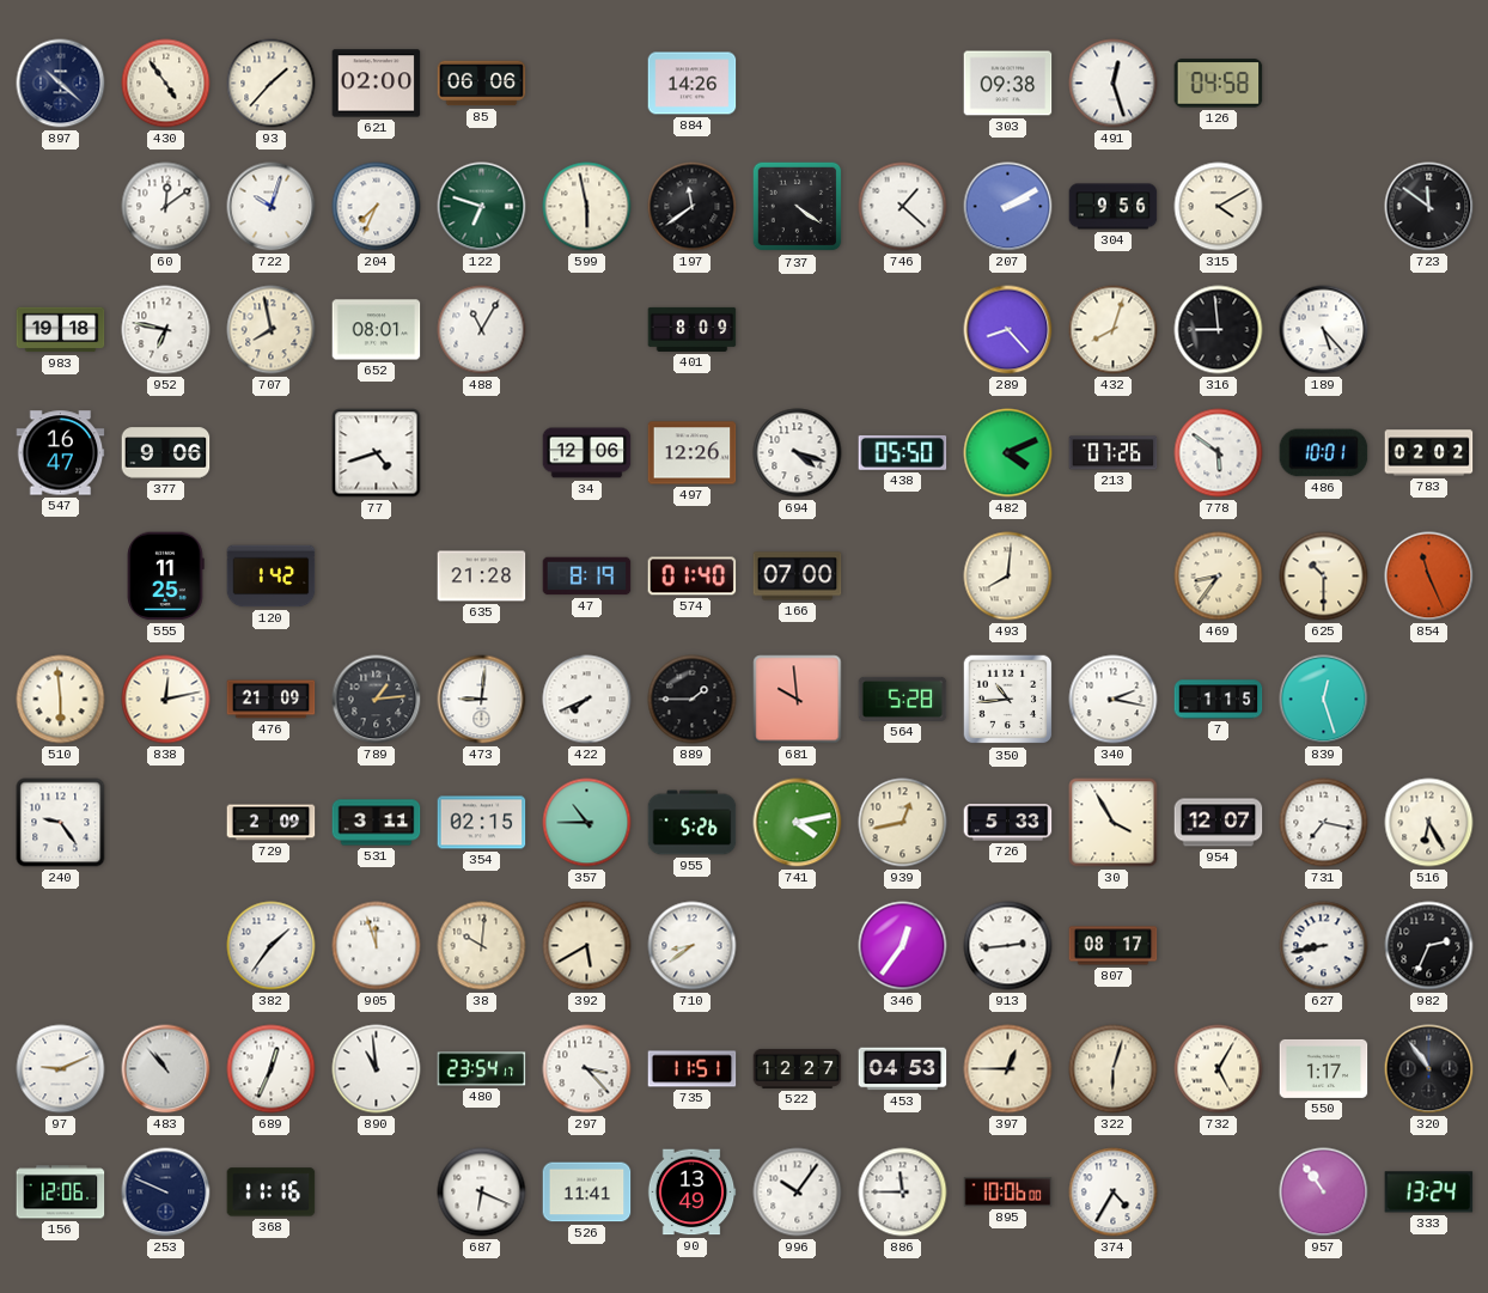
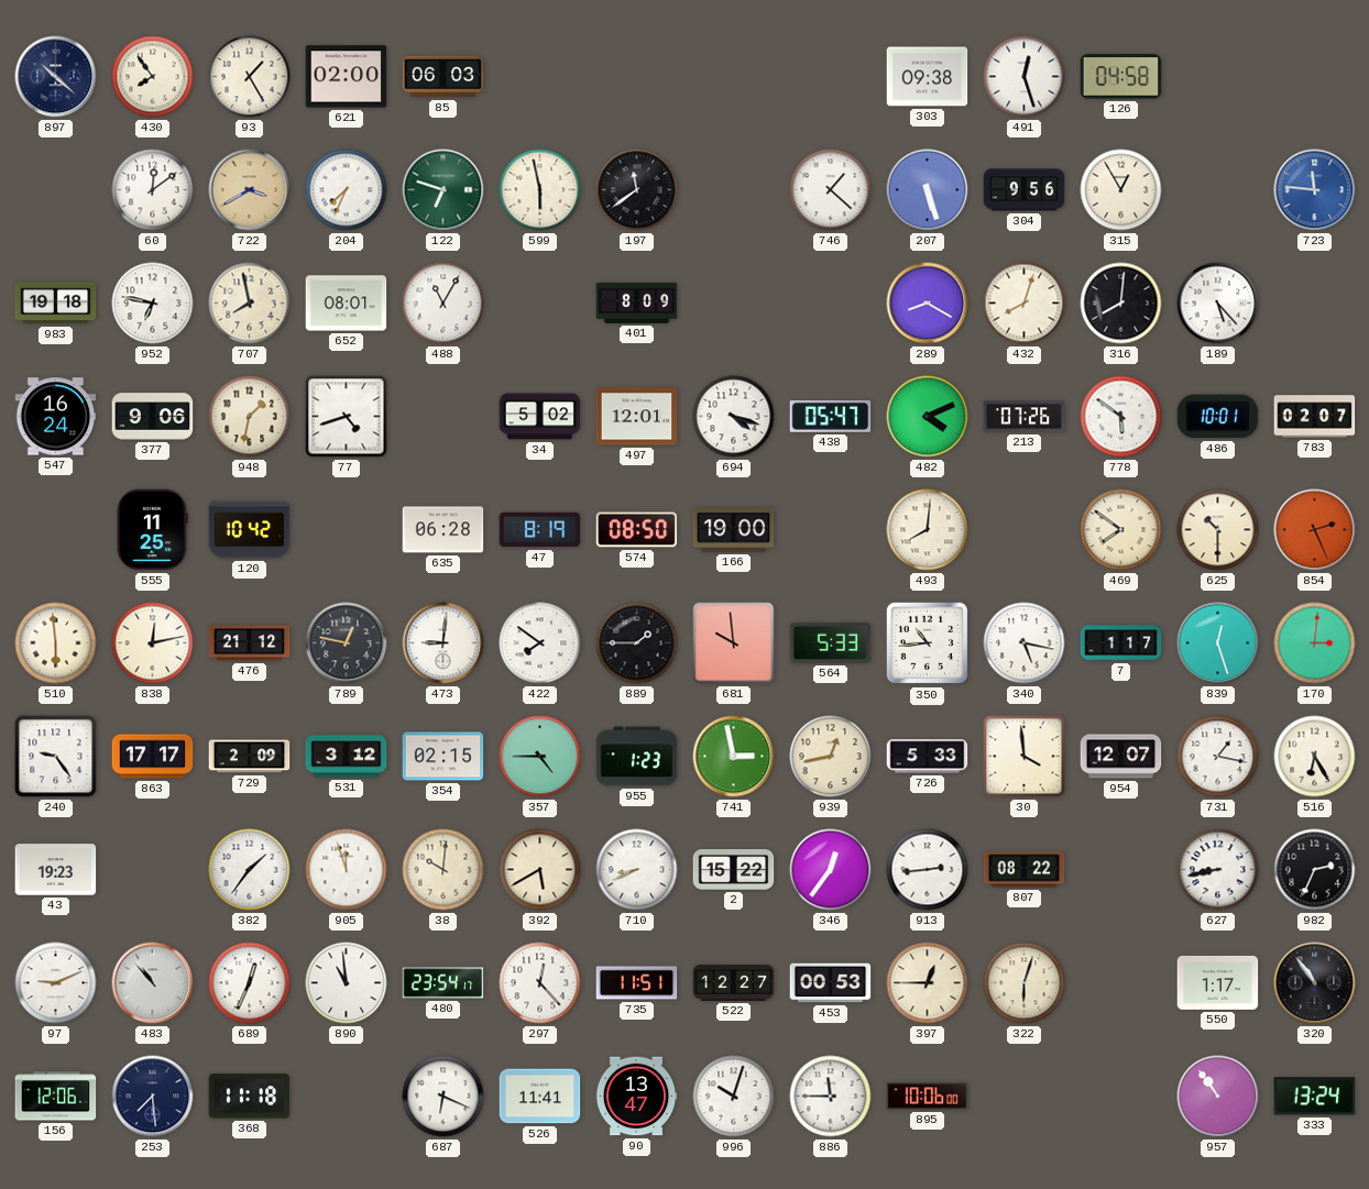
430: 4:54 -> 7:54
93: 1:37 -> 1:25
85: 06:06 -> 06:03
884: 14:26 -> none
722: 10:03 -> 3:40
722 dial: white -> champagne
737: 4:21 -> none
207: 2:10 -> 5:27
315: 4:10 -> 12:55
723: 11:51 -> 11:46
723 dial: black -> blue
289: 8:23 -> 8:20
316: 8:59 -> 8:01
547: 16:47 -> 16:24
948: none -> 1:32
34: 12:06 -> 5:02
497: 12:26 -> 12:01
438: 05:50 -> 05:47
783: 02:02 -> 02:07
120: 1:42 -> 10:42
635: 21:28 -> 06:28
574: 01:40 -> 08:50
166: 07:00 -> 19:00
469: 8:36 -> 7:51
854: 11:26 -> 2:26
476: 21:09 -> 21:12
789: 1:14 -> 12:47
422: 7:41 -> 7:51
564: 5:28 -> 5:33
340: 2:17 -> 5:17
7: 1:15 -> 1:17
170: none -> 3:01
863: none -> 17:17
531: 3:11 -> 3:12
357: 10:45 -> 4:45
955: 5:26 -> 1:23
741: 4:13 -> 2:58
30: 3:55 -> 3:59
731: 7:17 -> 1:17
43: none -> 19:23
710: 8:39 -> 8:41
2: none -> 15:22
807: 08:17 -> 08:22
297: 3:23 -> 12:23
453: 04:53 -> 00:53
732: 5:05 -> none
253: 9:49 -> 7:29
368: 11:16 -> 11:18
90: 13:49 -> 13:47
996: 10:06 -> 10:03
374: 4:35 -> none
